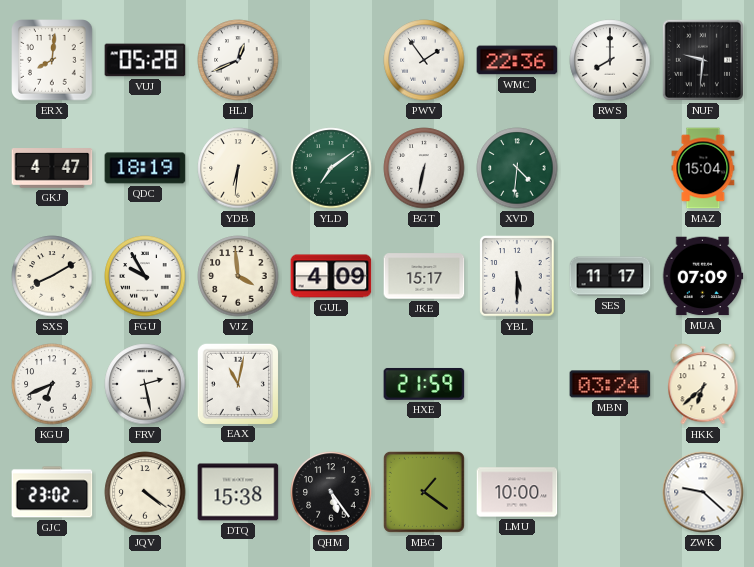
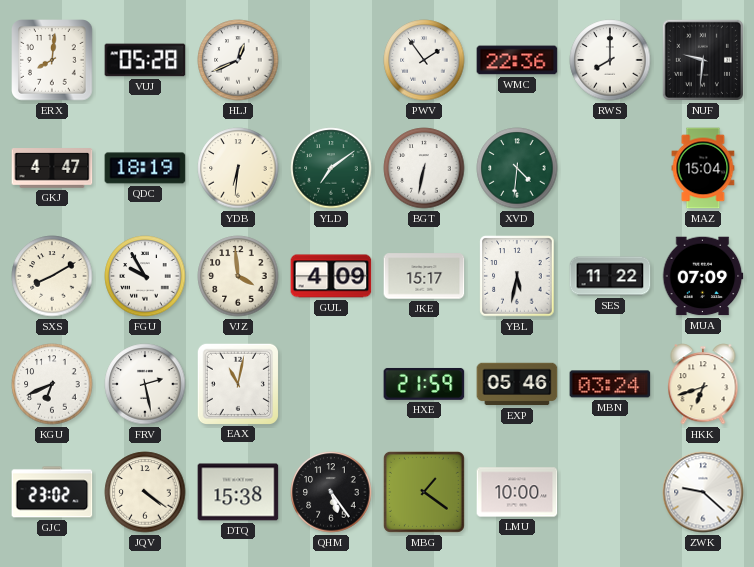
YBL: 5:30 -> 5:32
SES: 11:17 -> 11:22
EXP: none -> 05:46
HKK: 6:38 -> 6:42
